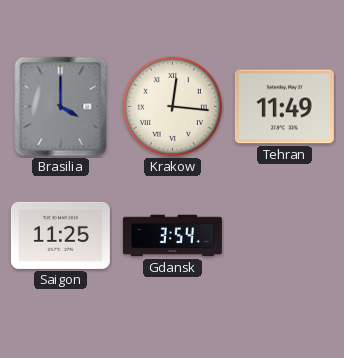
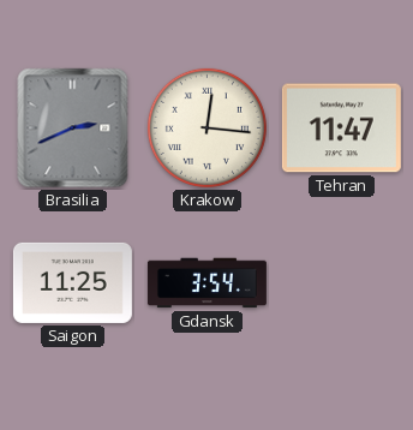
Brasilia: 4:00 -> 2:41
Tehran: 11:49 -> 11:47
